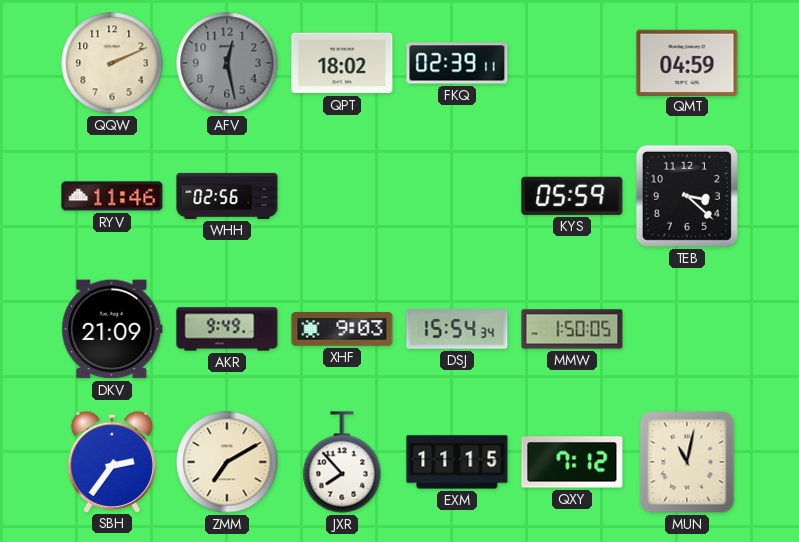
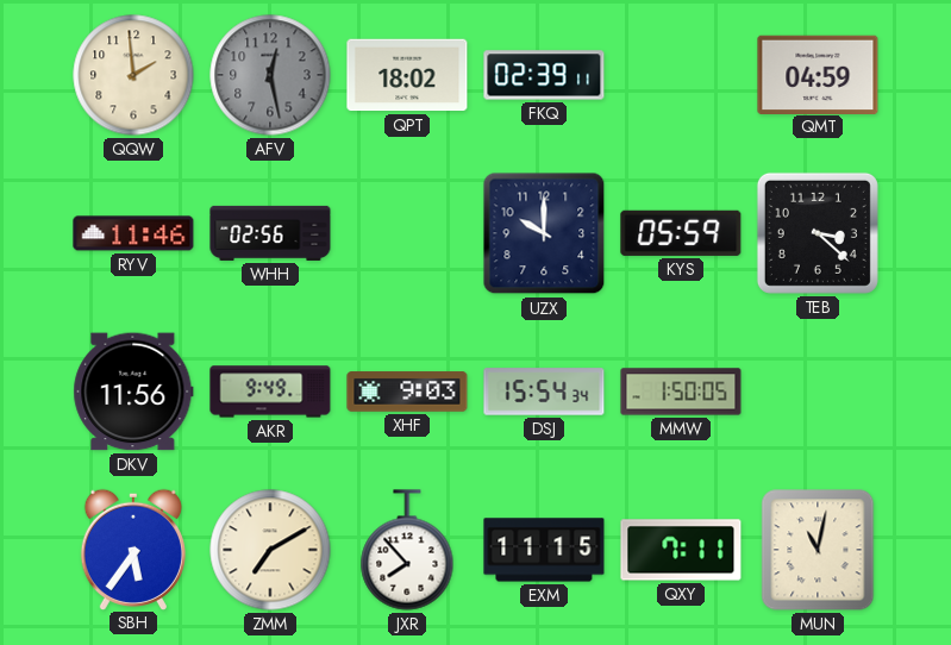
QQW: 2:11 -> 1:59
UZX: none -> 10:00
DKV: 21:09 -> 11:56
SBH: 2:36 -> 5:36
QXY: 7:12 -> 7:11
